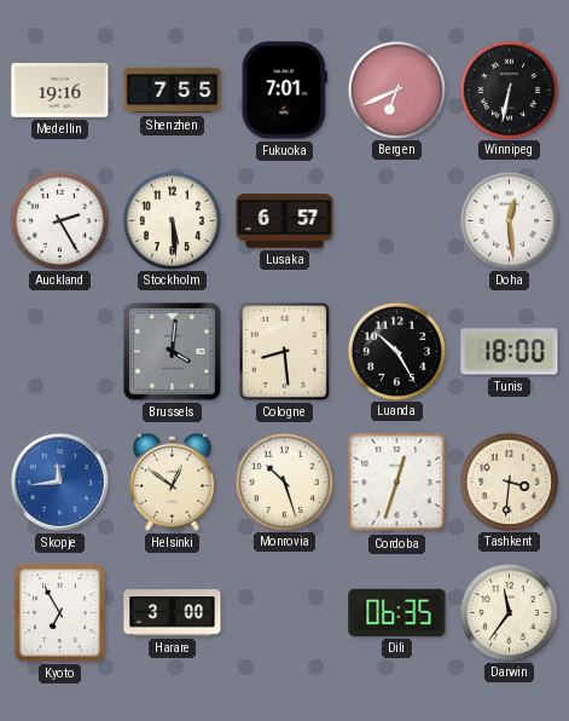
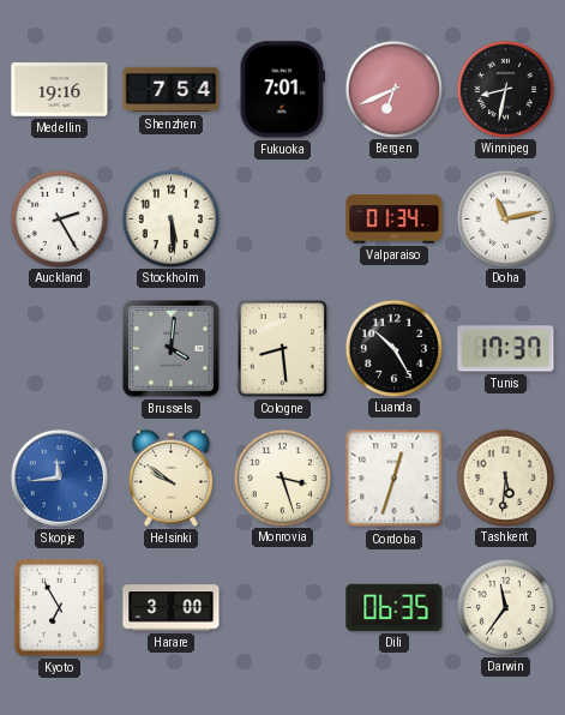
Shenzhen: 7:55 -> 7:54
Winnipeg: 6:32 -> 8:32
Lusaka: 6:57 -> none
Valparaiso: none -> 01:34
Doha: 12:29 -> 11:13
Tunis: 18:00 -> 17:37
Helsinki: 12:51 -> 9:51
Monrovia: 10:27 -> 3:27
Tashkent: 3:31 -> 5:31
